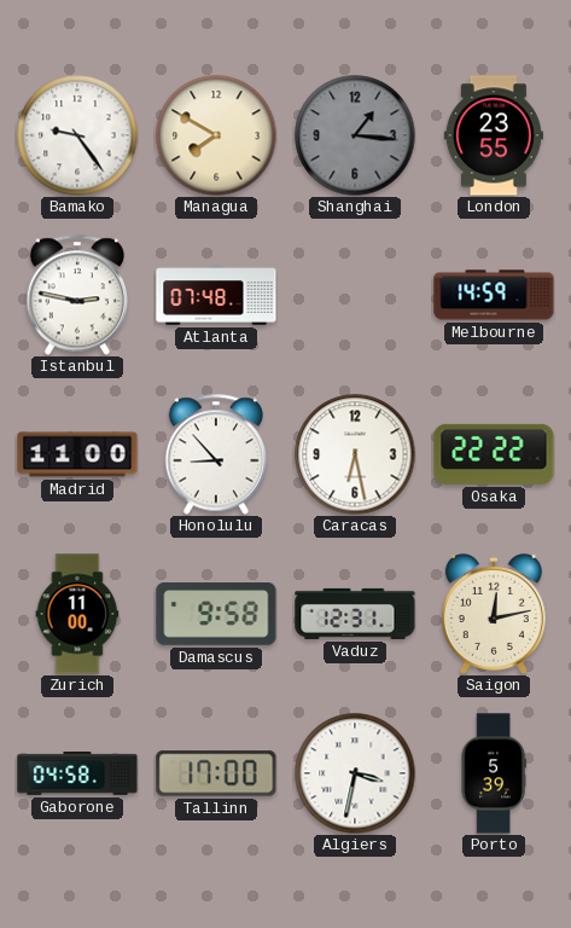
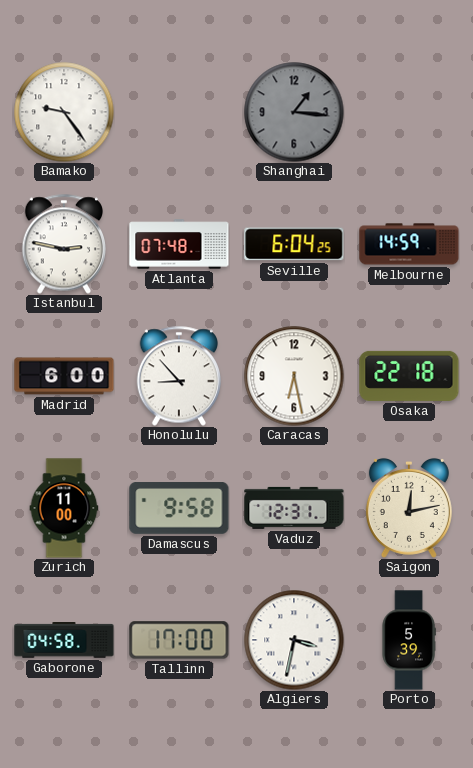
Managua: 7:50 -> none
London: 23:55 -> none
Seville: none -> 6:04
Madrid: 11:00 -> 6:00
Osaka: 22:22 -> 22:18
